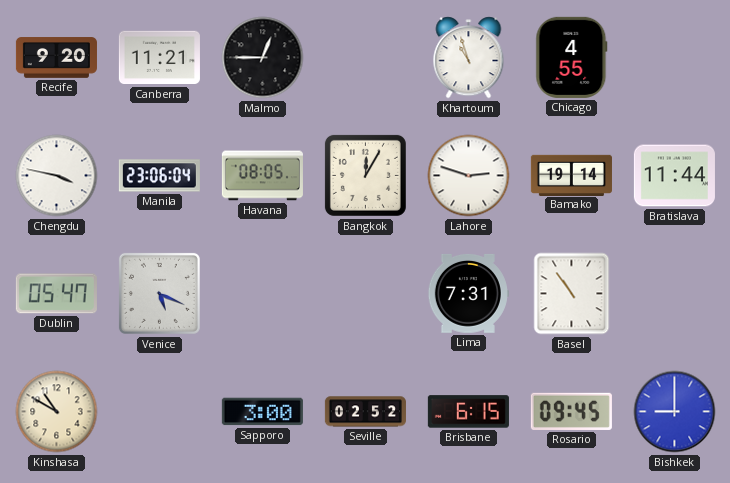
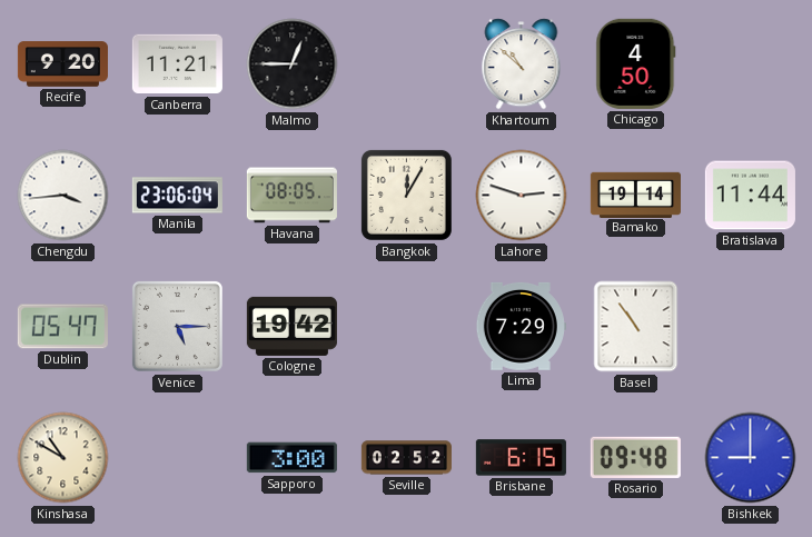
Khartoum: 10:57 -> 10:52
Chicago: 4:55 -> 4:50
Chengdu: 3:47 -> 3:44
Venice: 5:19 -> 5:15
Cologne: none -> 19:42
Lima: 7:31 -> 7:29
Rosario: 09:45 -> 09:48
